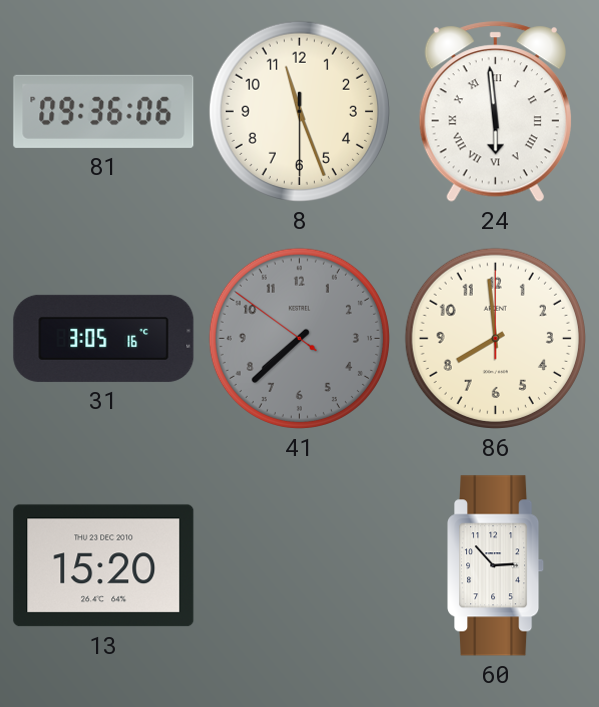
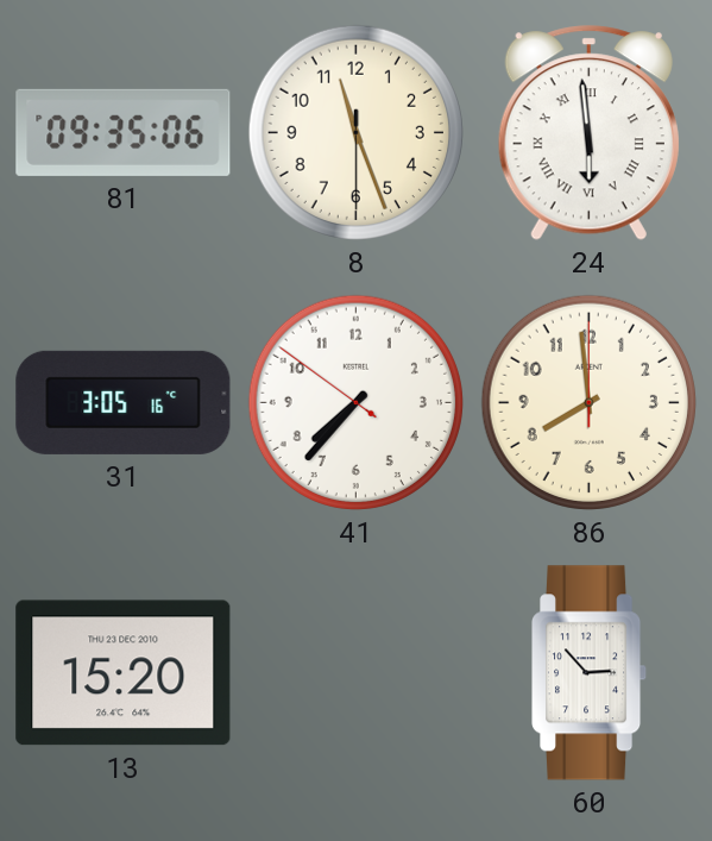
81: 09:36 -> 09:35
41: 7:37 -> 7:36
41 dial: grey -> white
